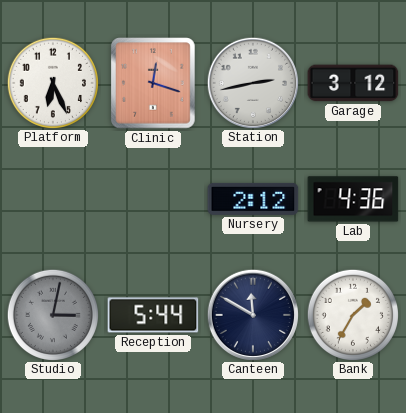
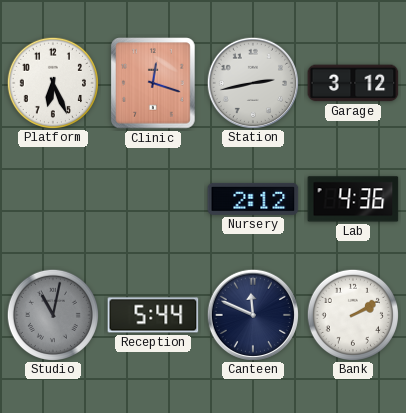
Studio: 3:02 -> 11:02
Canteen: 11:50 -> 11:49
Bank: 1:35 -> 2:10
